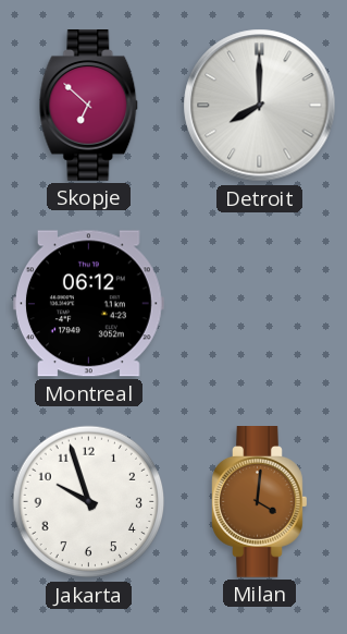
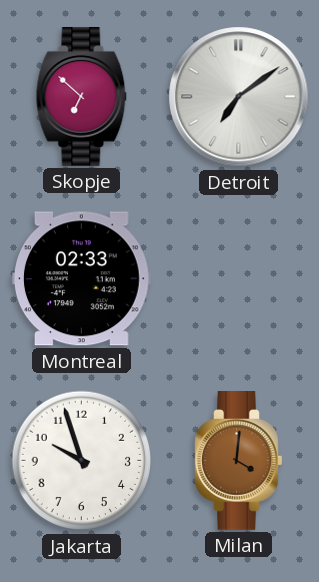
Detroit: 8:00 -> 7:09
Montreal: 06:12 -> 02:33
